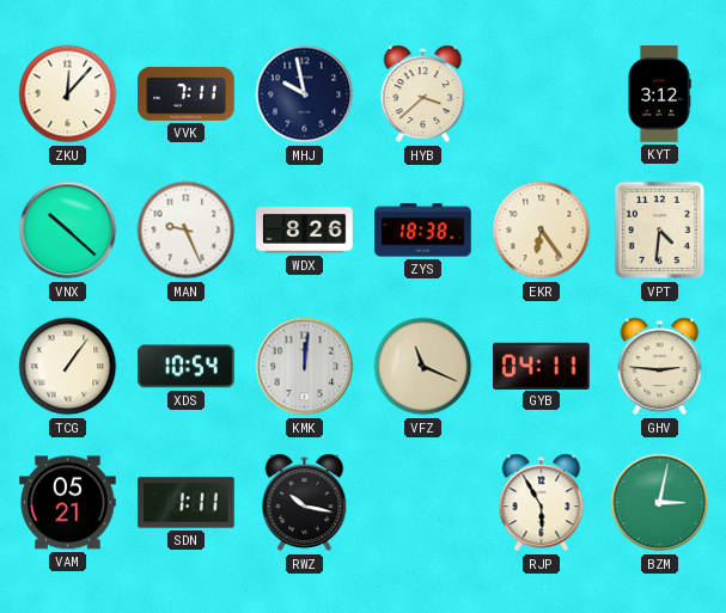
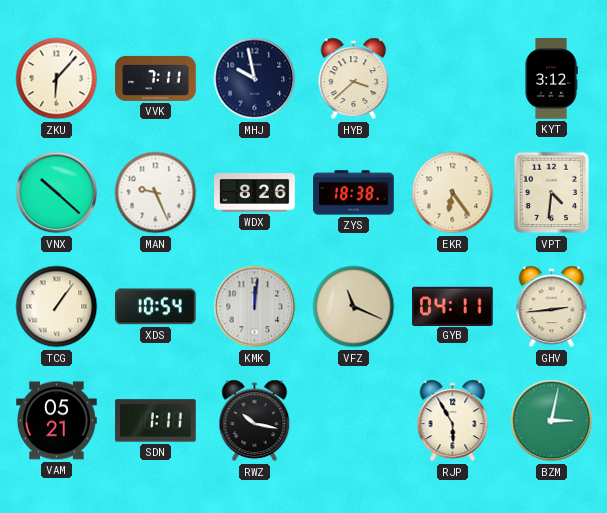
ZKU: 12:07 -> 6:07
GHV: 2:46 -> 2:44
